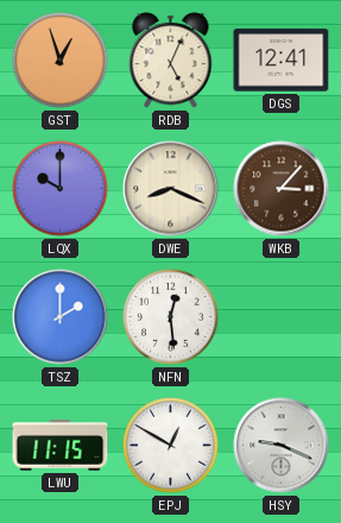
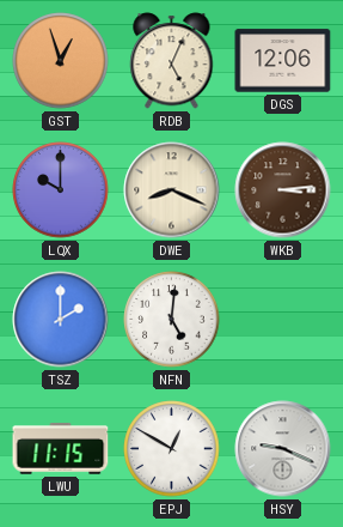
DGS: 12:41 -> 12:06
WKB: 3:07 -> 3:14
NFN: 12:29 -> 5:01
